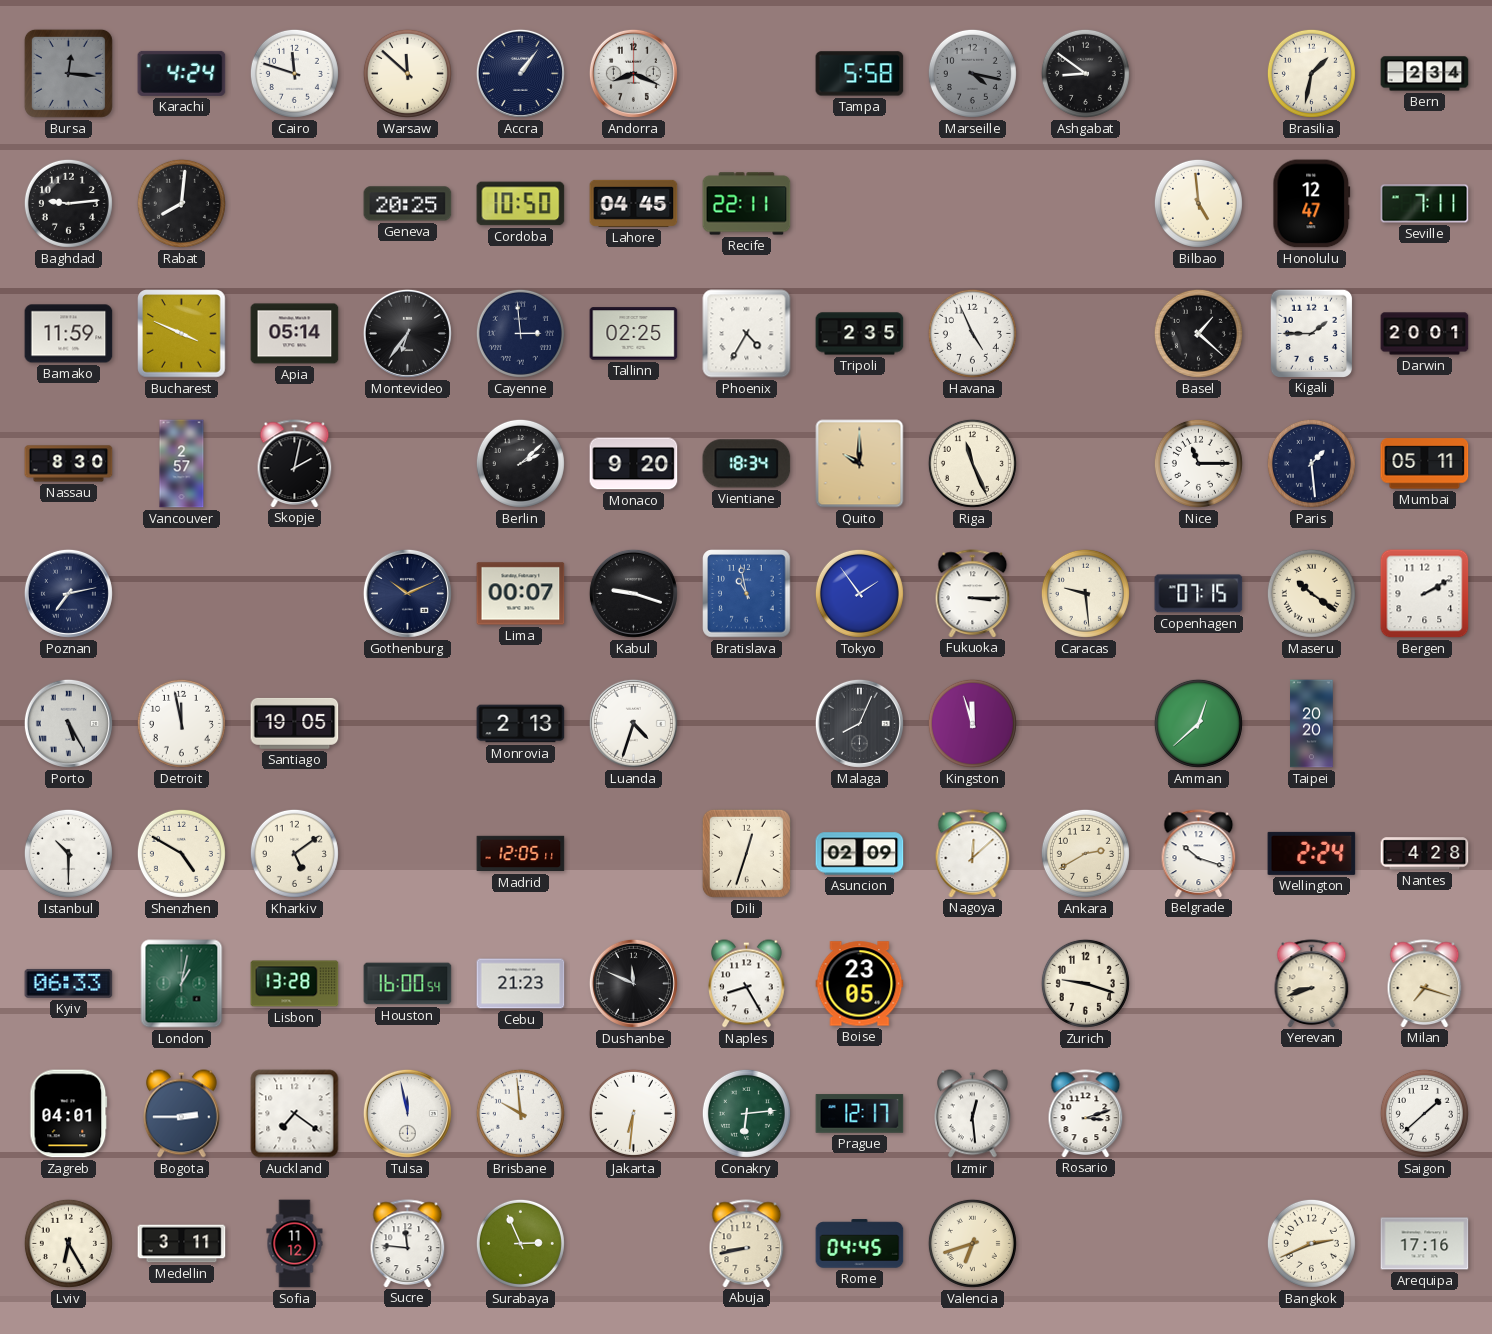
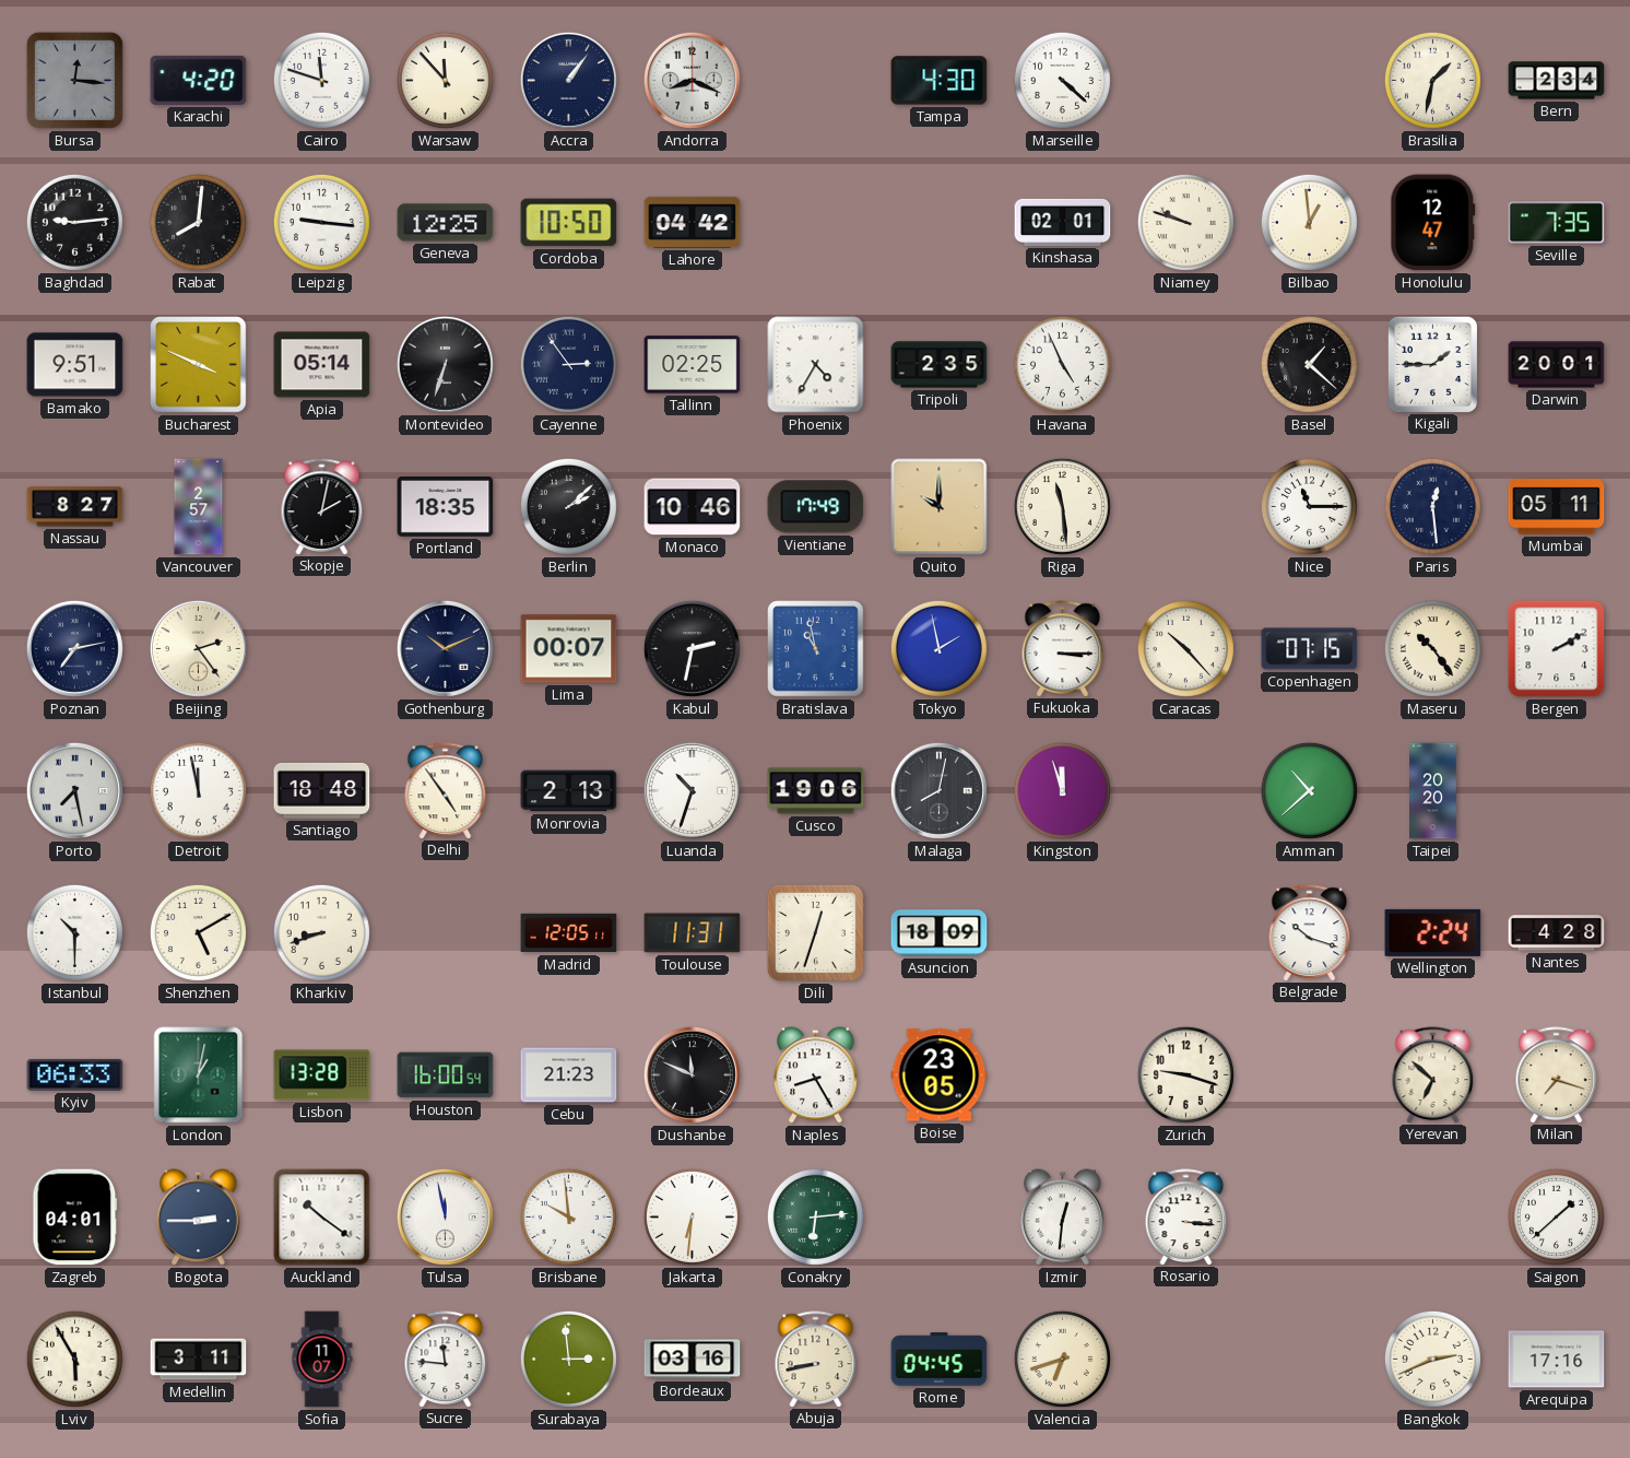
Karachi: 4:24 -> 4:20
Warsaw: 11:52 -> 11:53
Tampa: 5:58 -> 4:30
Marseille: 4:17 -> 4:22
Marseille dial: grey -> white
Ashgabat: 8:51 -> none
Leipzig: none -> 9:16
Geneva: 20:25 -> 12:25
Lahore: 04:45 -> 04:42
Recife: 22:11 -> none
Kinshasa: none -> 02:01
Niamey: none -> 9:48
Bilbao: 4:59 -> 12:59
Seville: 7:11 -> 7:35
Bamako: 11:59 -> 9:51
Montevideo: 6:36 -> 6:33
Cayenne: 2:59 -> 2:54
Nassau: 8:30 -> 8:27
Portland: none -> 18:35
Monaco: 9:20 -> 10:46
Vientiane: 18:34 -> 17:49
Riga: 11:26 -> 11:29
Paris: 1:29 -> 12:29
Beijing: none -> 2:24
Kabul: 9:18 -> 2:32
Tokyo: 1:54 -> 1:58
Caracas: 9:29 -> 10:23
Maseru: 10:21 -> 10:24
Porto: 5:25 -> 7:28
Santiago: 19:05 -> 18:48
Delhi: none -> 4:54
Luanda: 4:33 -> 10:33
Cusco: none -> 19:06
Malaga: 8:04 -> 8:02
Amman: 12:38 -> 10:38
Shenzhen: 4:50 -> 5:10
Kharkiv: 5:09 -> 8:42
Toulouse: none -> 11:31
Asuncion: 02:09 -> 18:09
Nagoya: 12:08 -> none
Ankara: 2:40 -> none
Yerevan: 8:42 -> 6:52
Auckland: 7:21 -> 10:21
Prague: 12:17 -> none
Izmir: 12:29 -> 12:31
Rosario: 3:12 -> 3:16
Lviv: 6:25 -> 5:55
Sofia: 11:12 -> 11:07
Surabaya: 2:56 -> 2:59
Bordeaux: none -> 03:16
